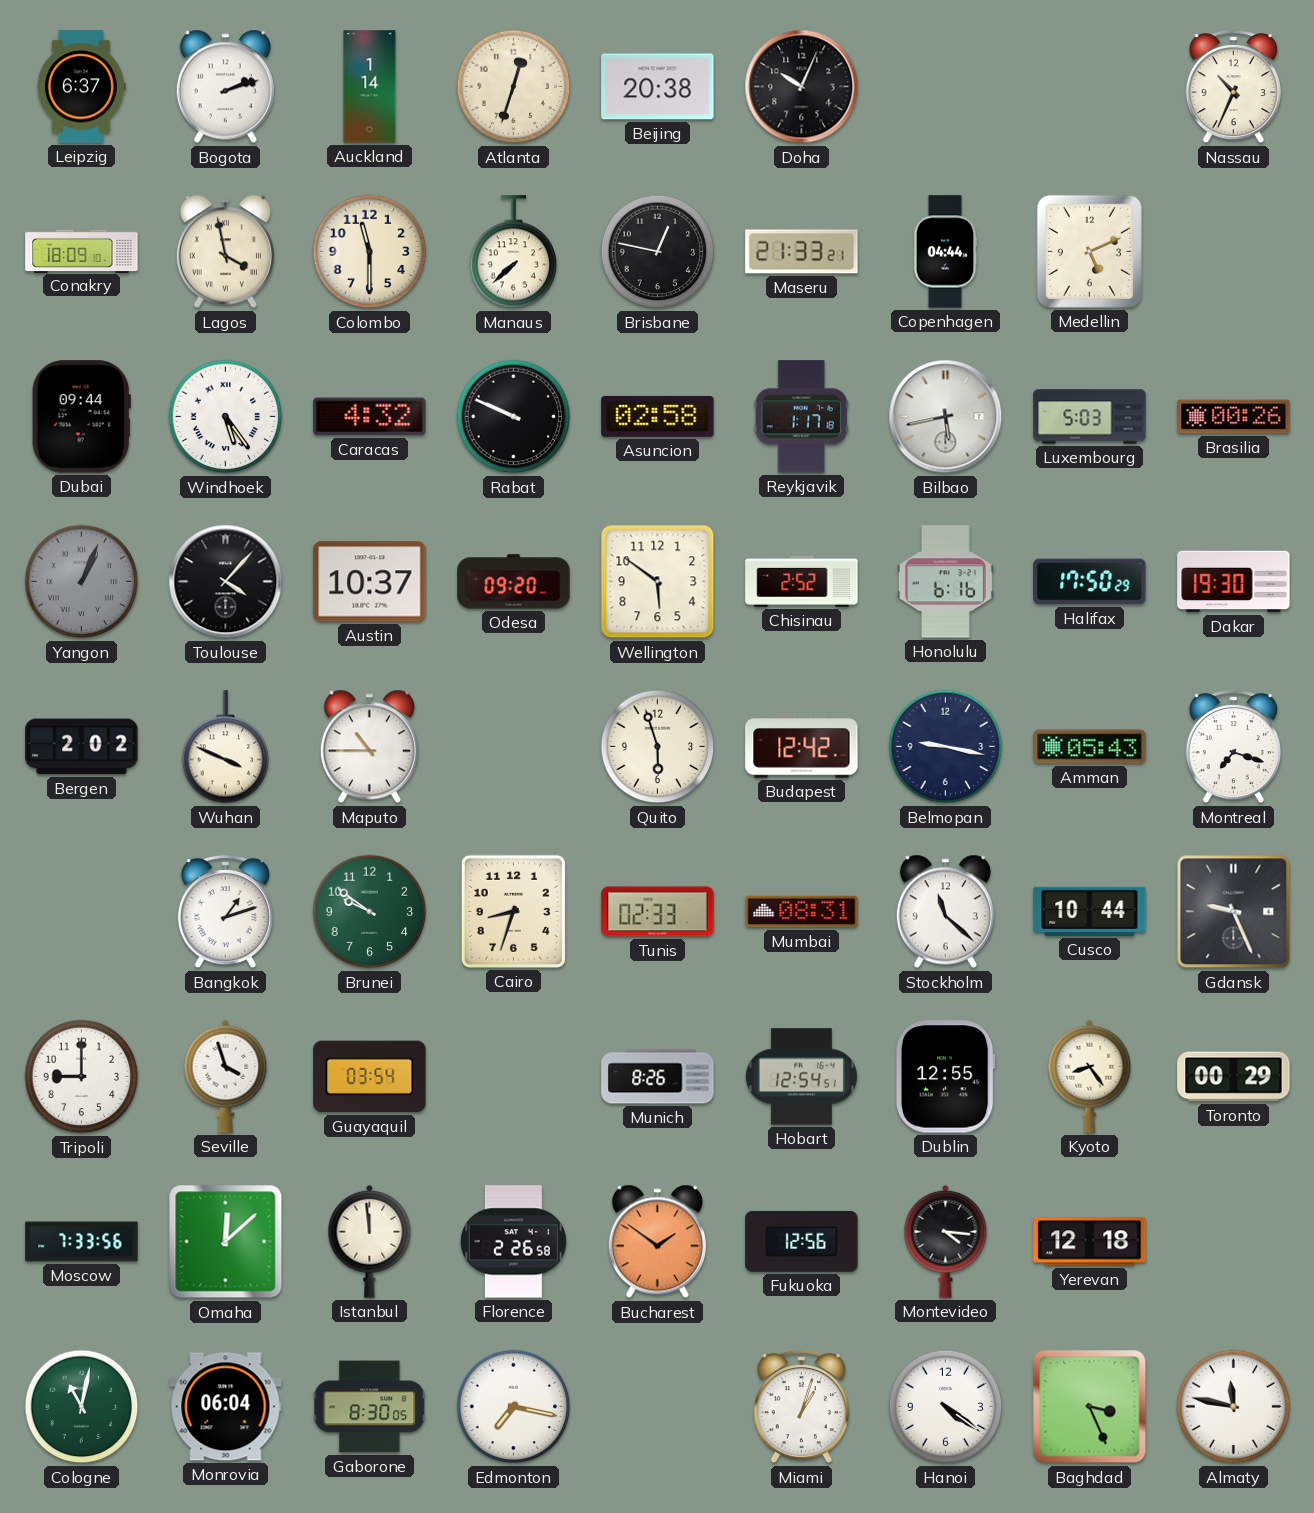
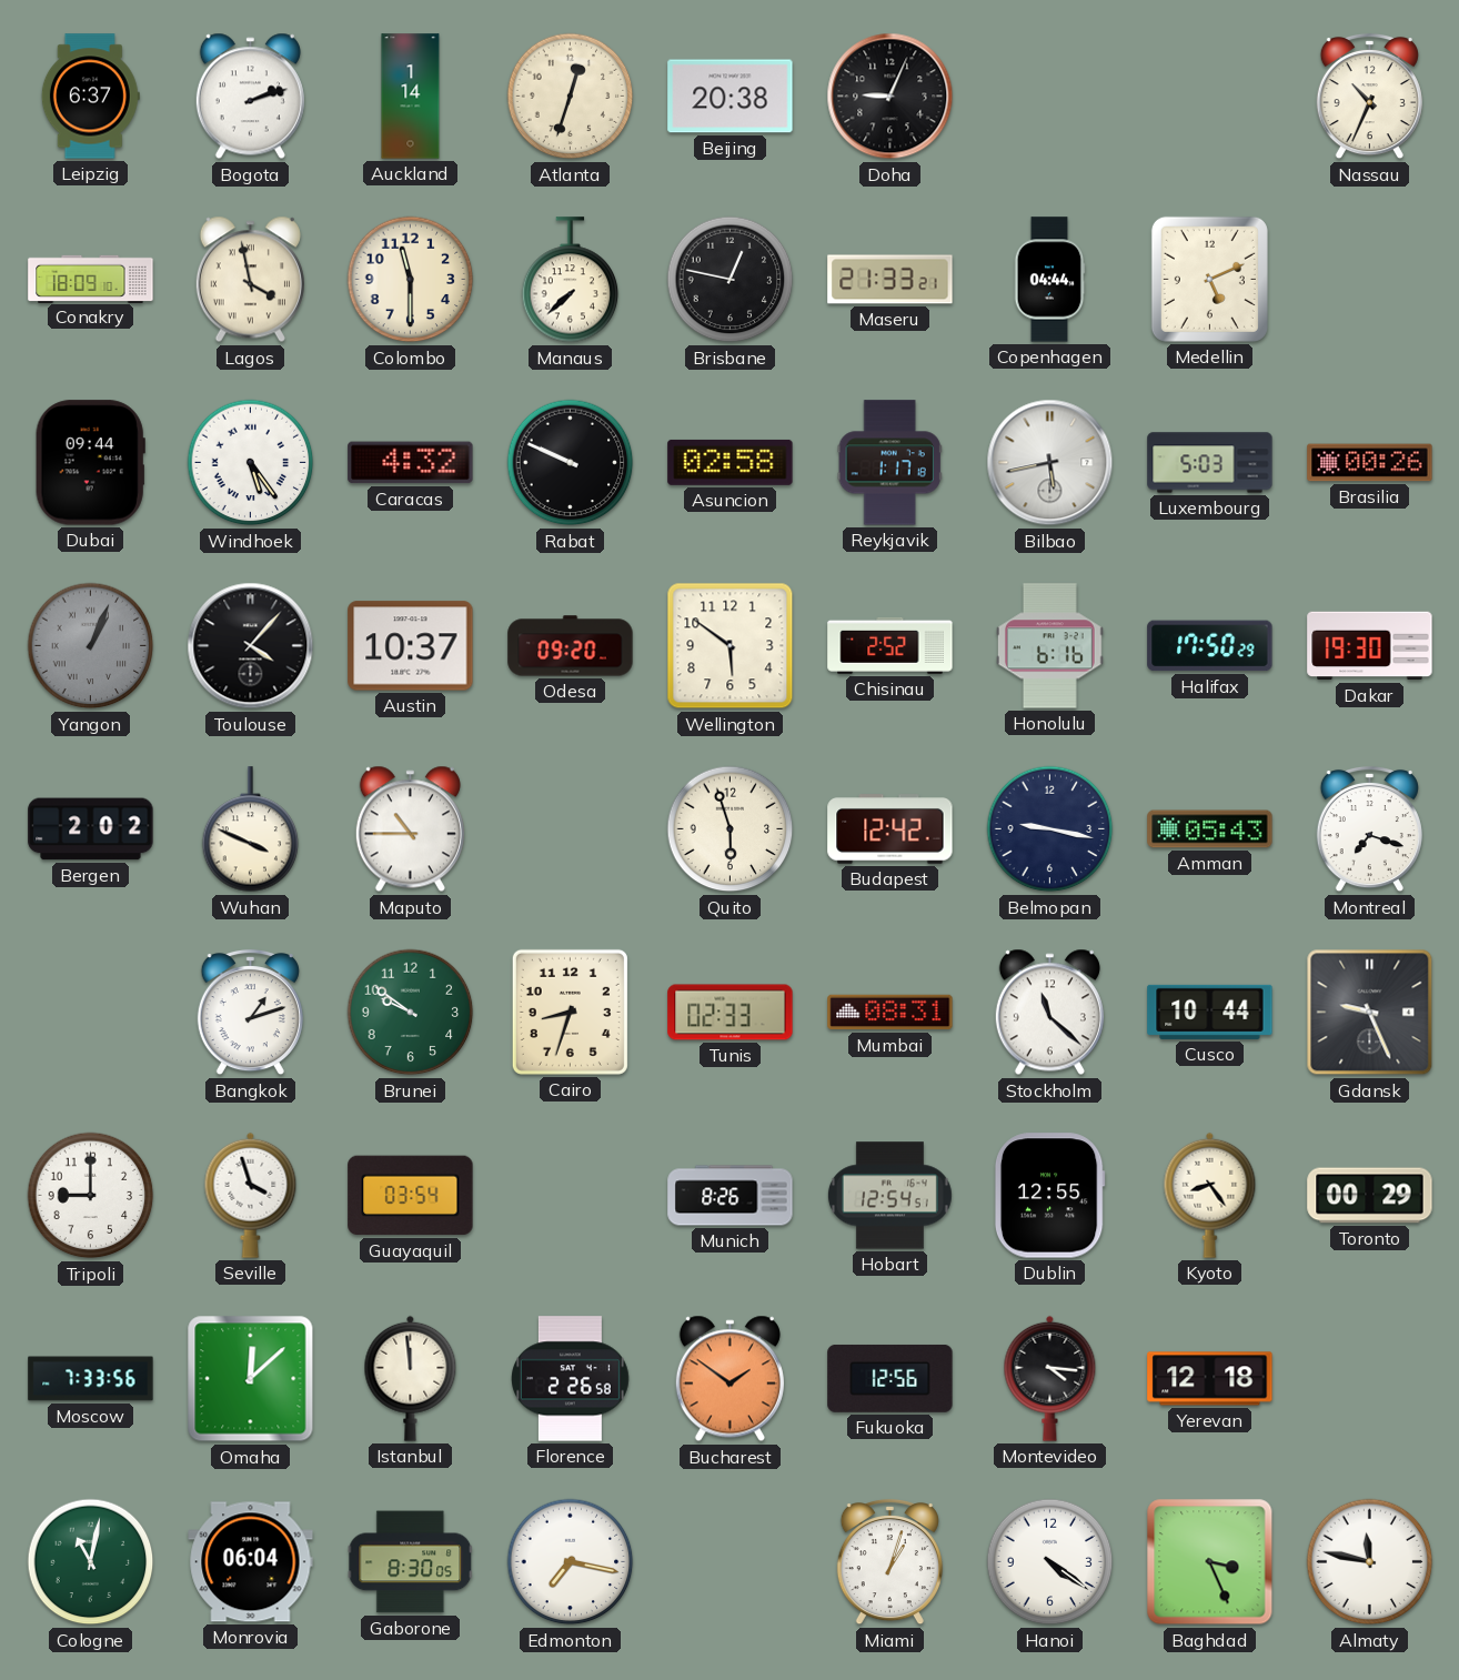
Doha: 10:04 -> 9:04
